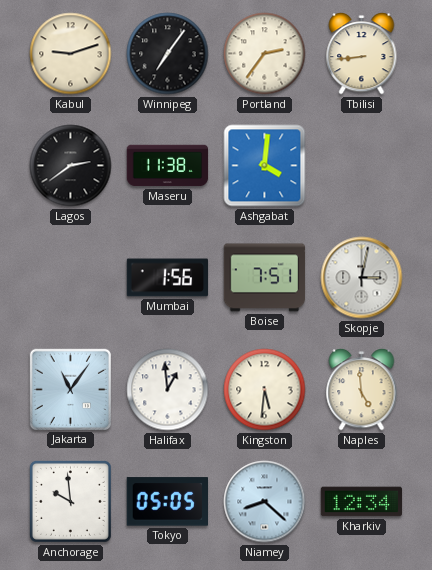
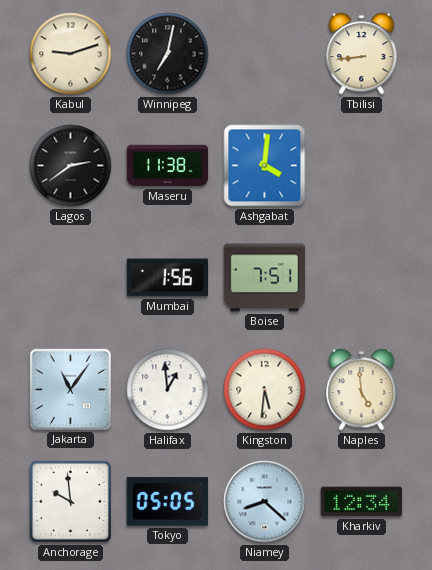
Winnipeg: 7:06 -> 7:02
Portland: 2:36 -> none
Skopje: 3:02 -> none
